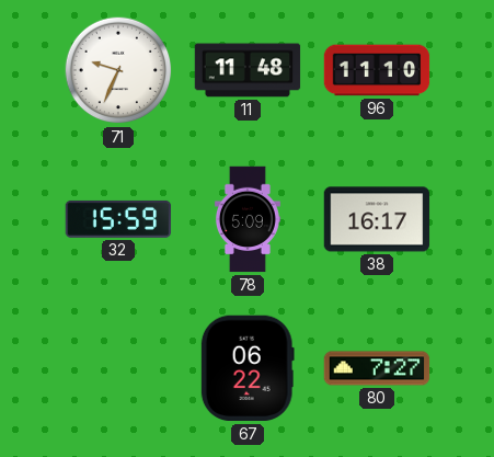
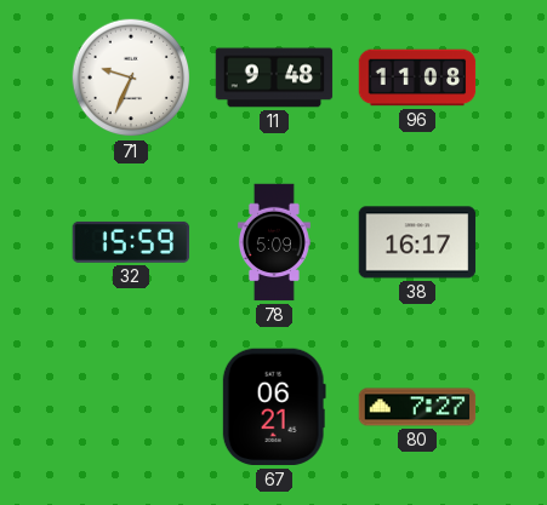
11: 11:48 -> 9:48
96: 11:10 -> 11:08
67: 06:22 -> 06:21
